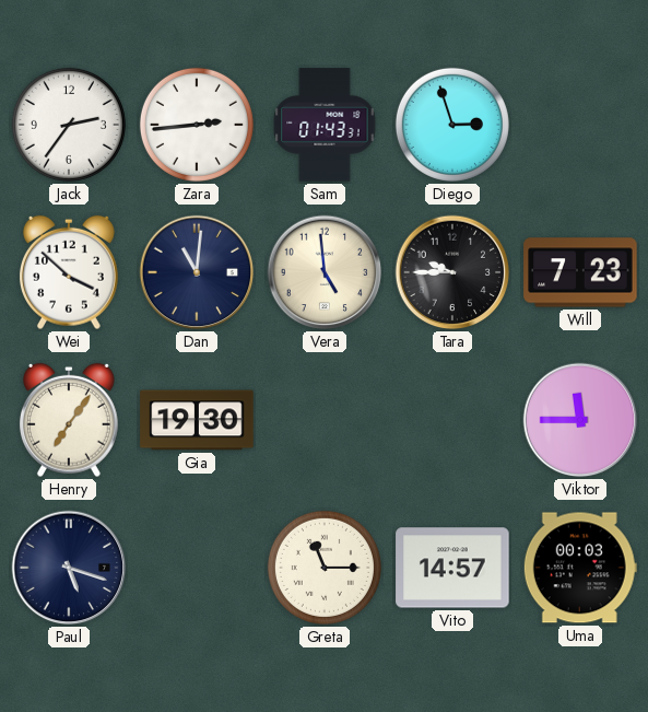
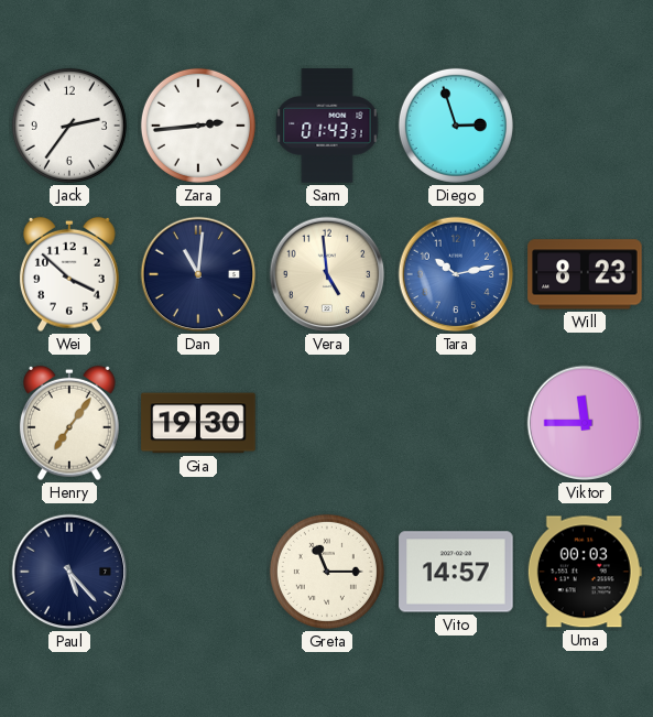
Tara: 9:45 -> 10:13
Tara dial: black -> blue
Will: 7:23 -> 8:23
Paul: 5:18 -> 5:23
